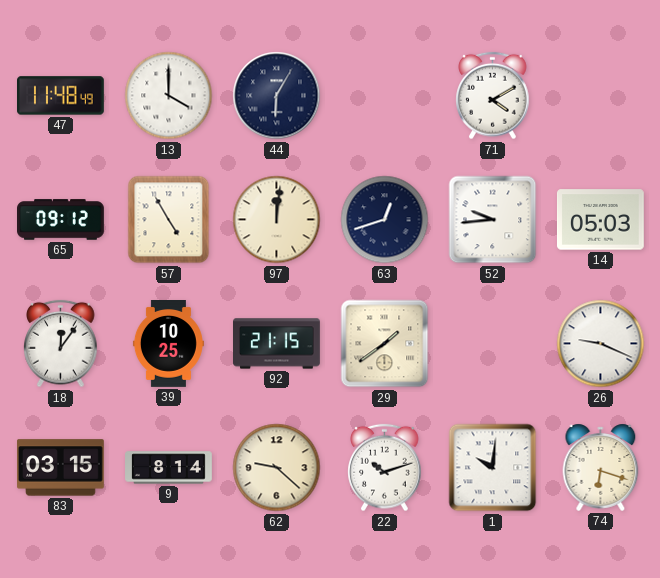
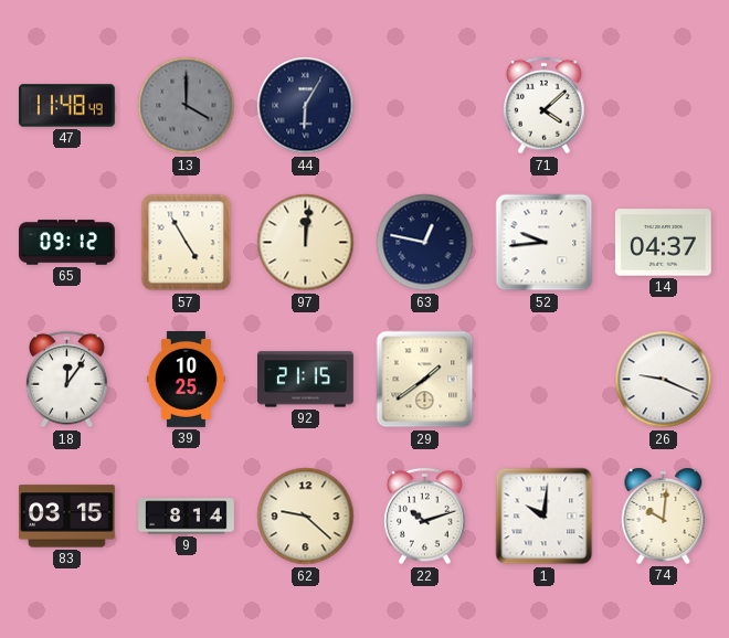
13 dial: white -> grey
71: 4:10 -> 4:08
63: 12:42 -> 12:47
14: 05:03 -> 04:37
74: 6:18 -> 10:01
